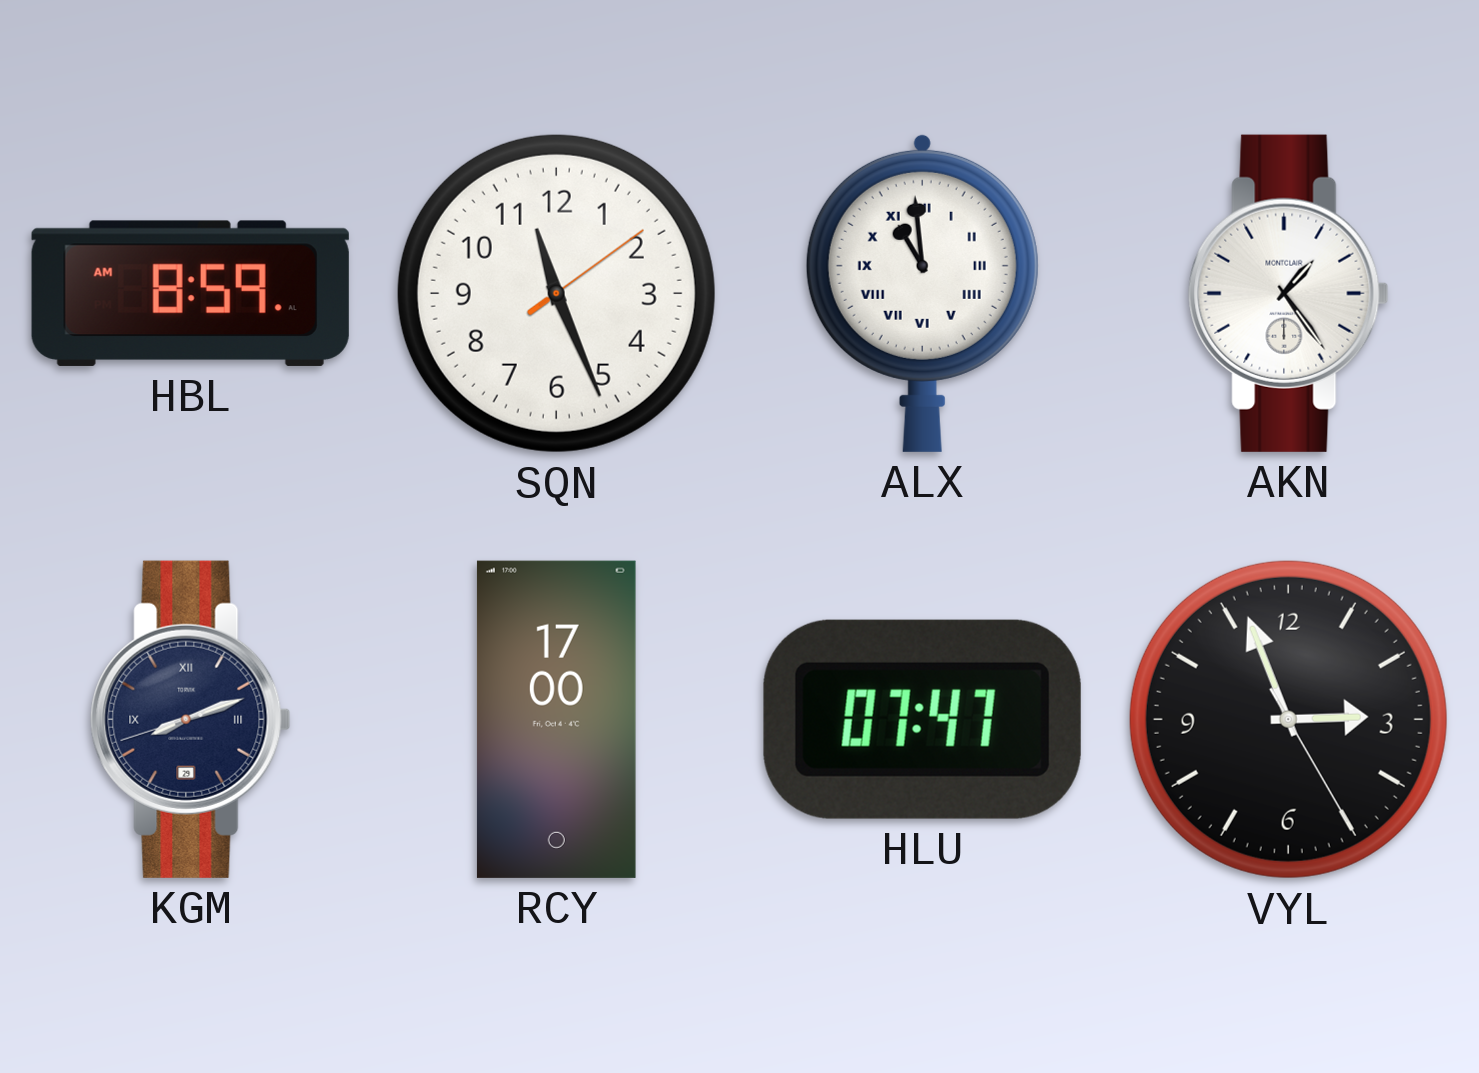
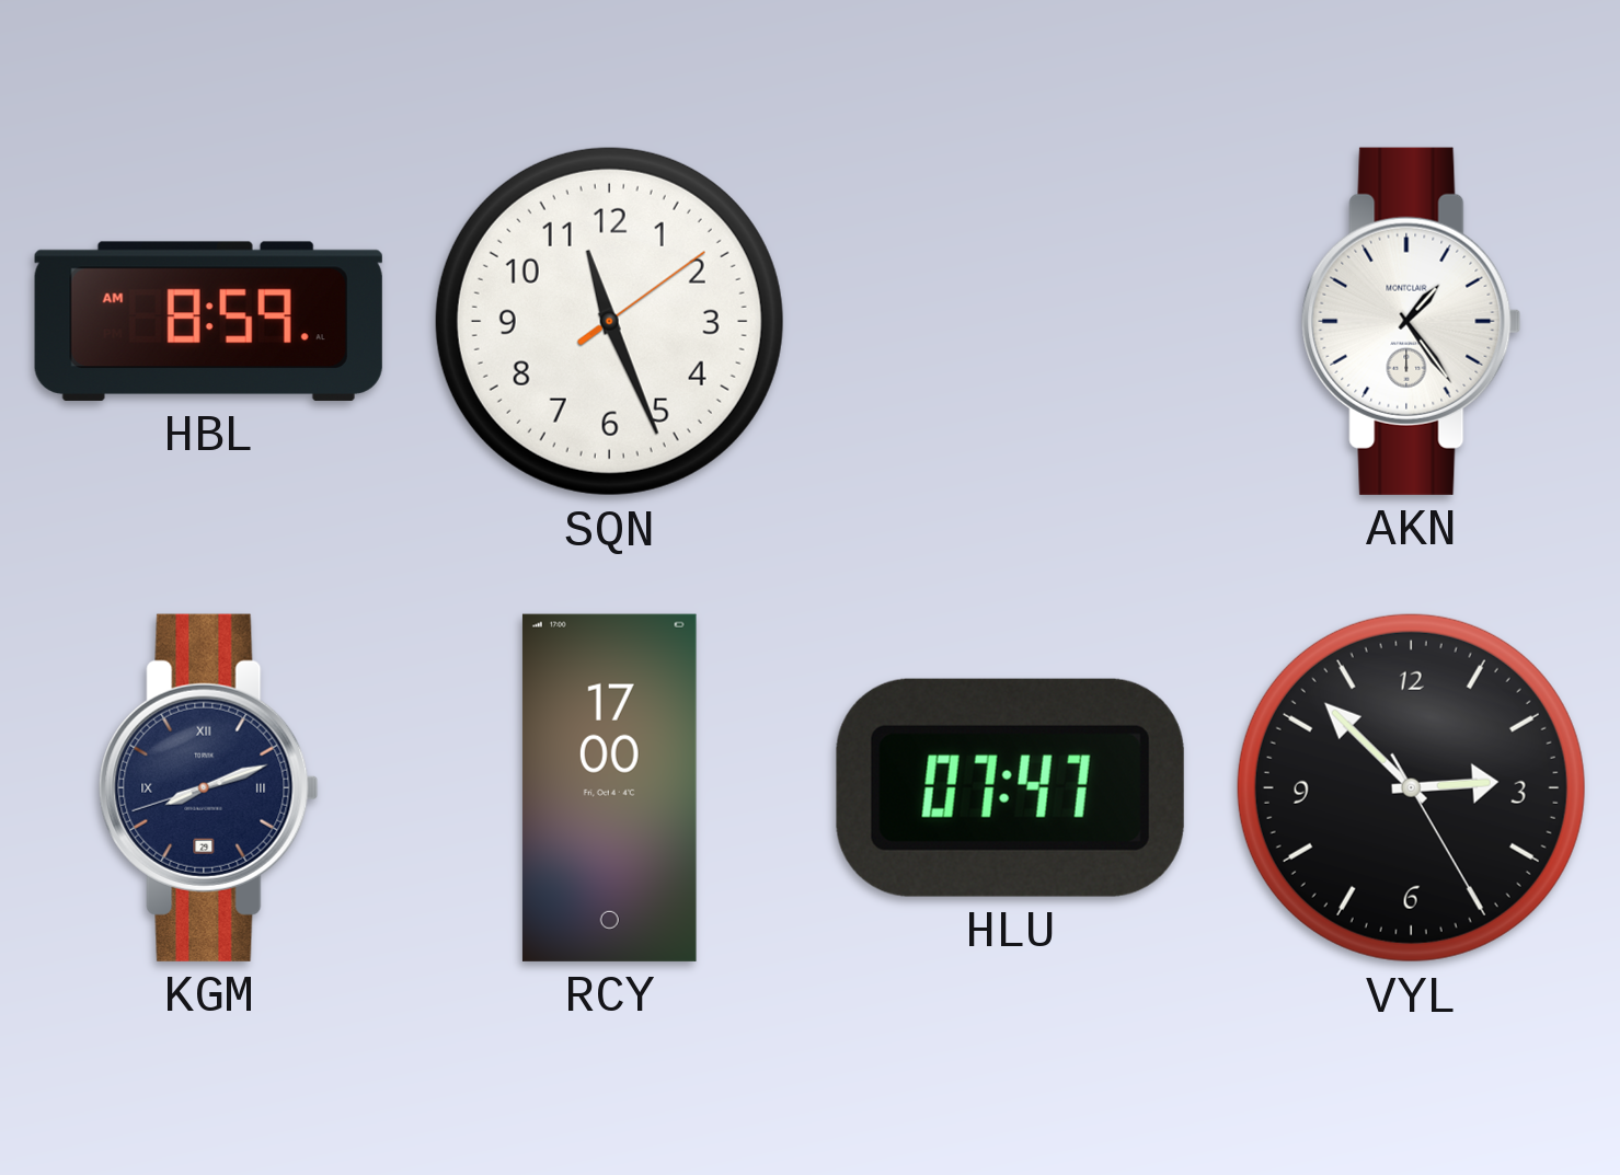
ALX: 10:59 -> none
VYL: 2:56 -> 2:52
